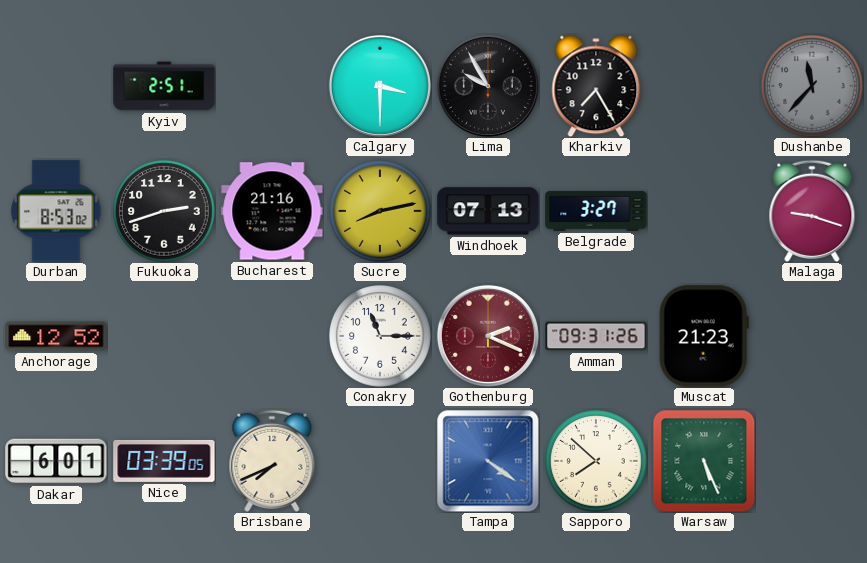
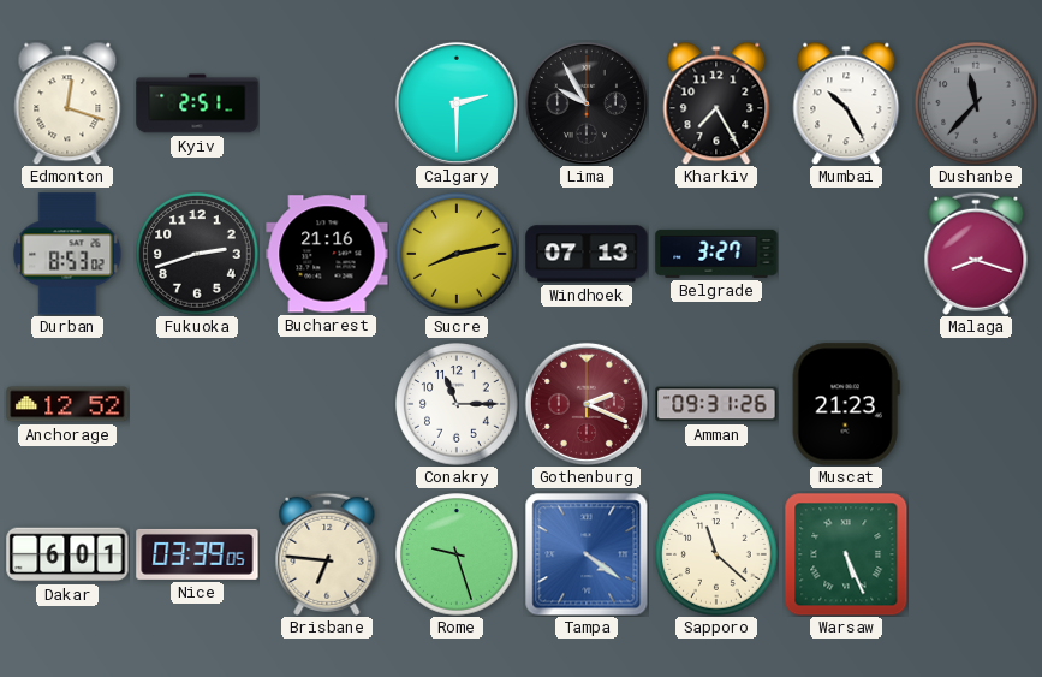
Edmonton: none -> 12:18
Calgary: 3:30 -> 2:30
Mumbai: none -> 10:25
Malaga: 9:18 -> 8:18
Brisbane: 7:41 -> 6:46
Rome: none -> 9:27
Sapporo: 7:52 -> 11:22
